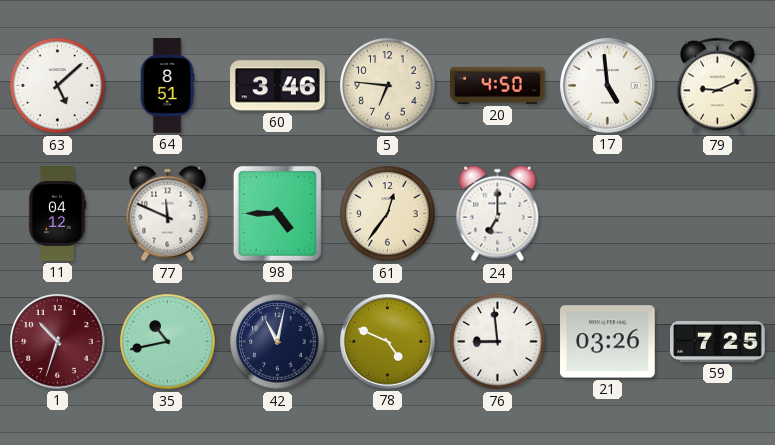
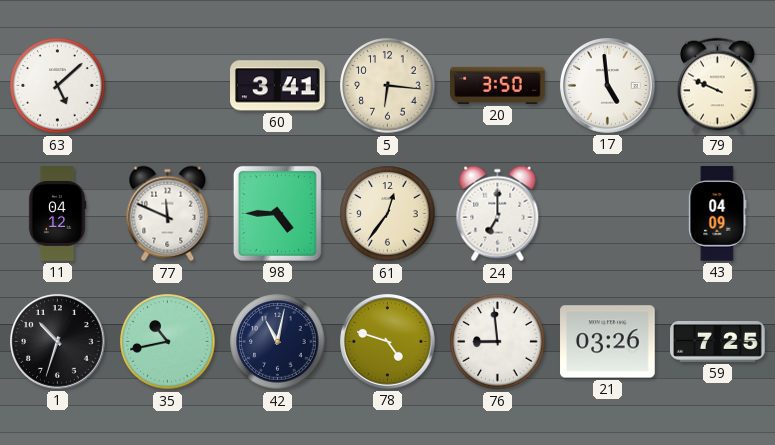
64: 8:51 -> none
60: 3:46 -> 3:41
5: 6:46 -> 6:16
20: 4:50 -> 3:50
79: 9:11 -> 9:49
43: none -> 04:09
1 dial: burgundy -> black
78: 4:49 -> 4:48
